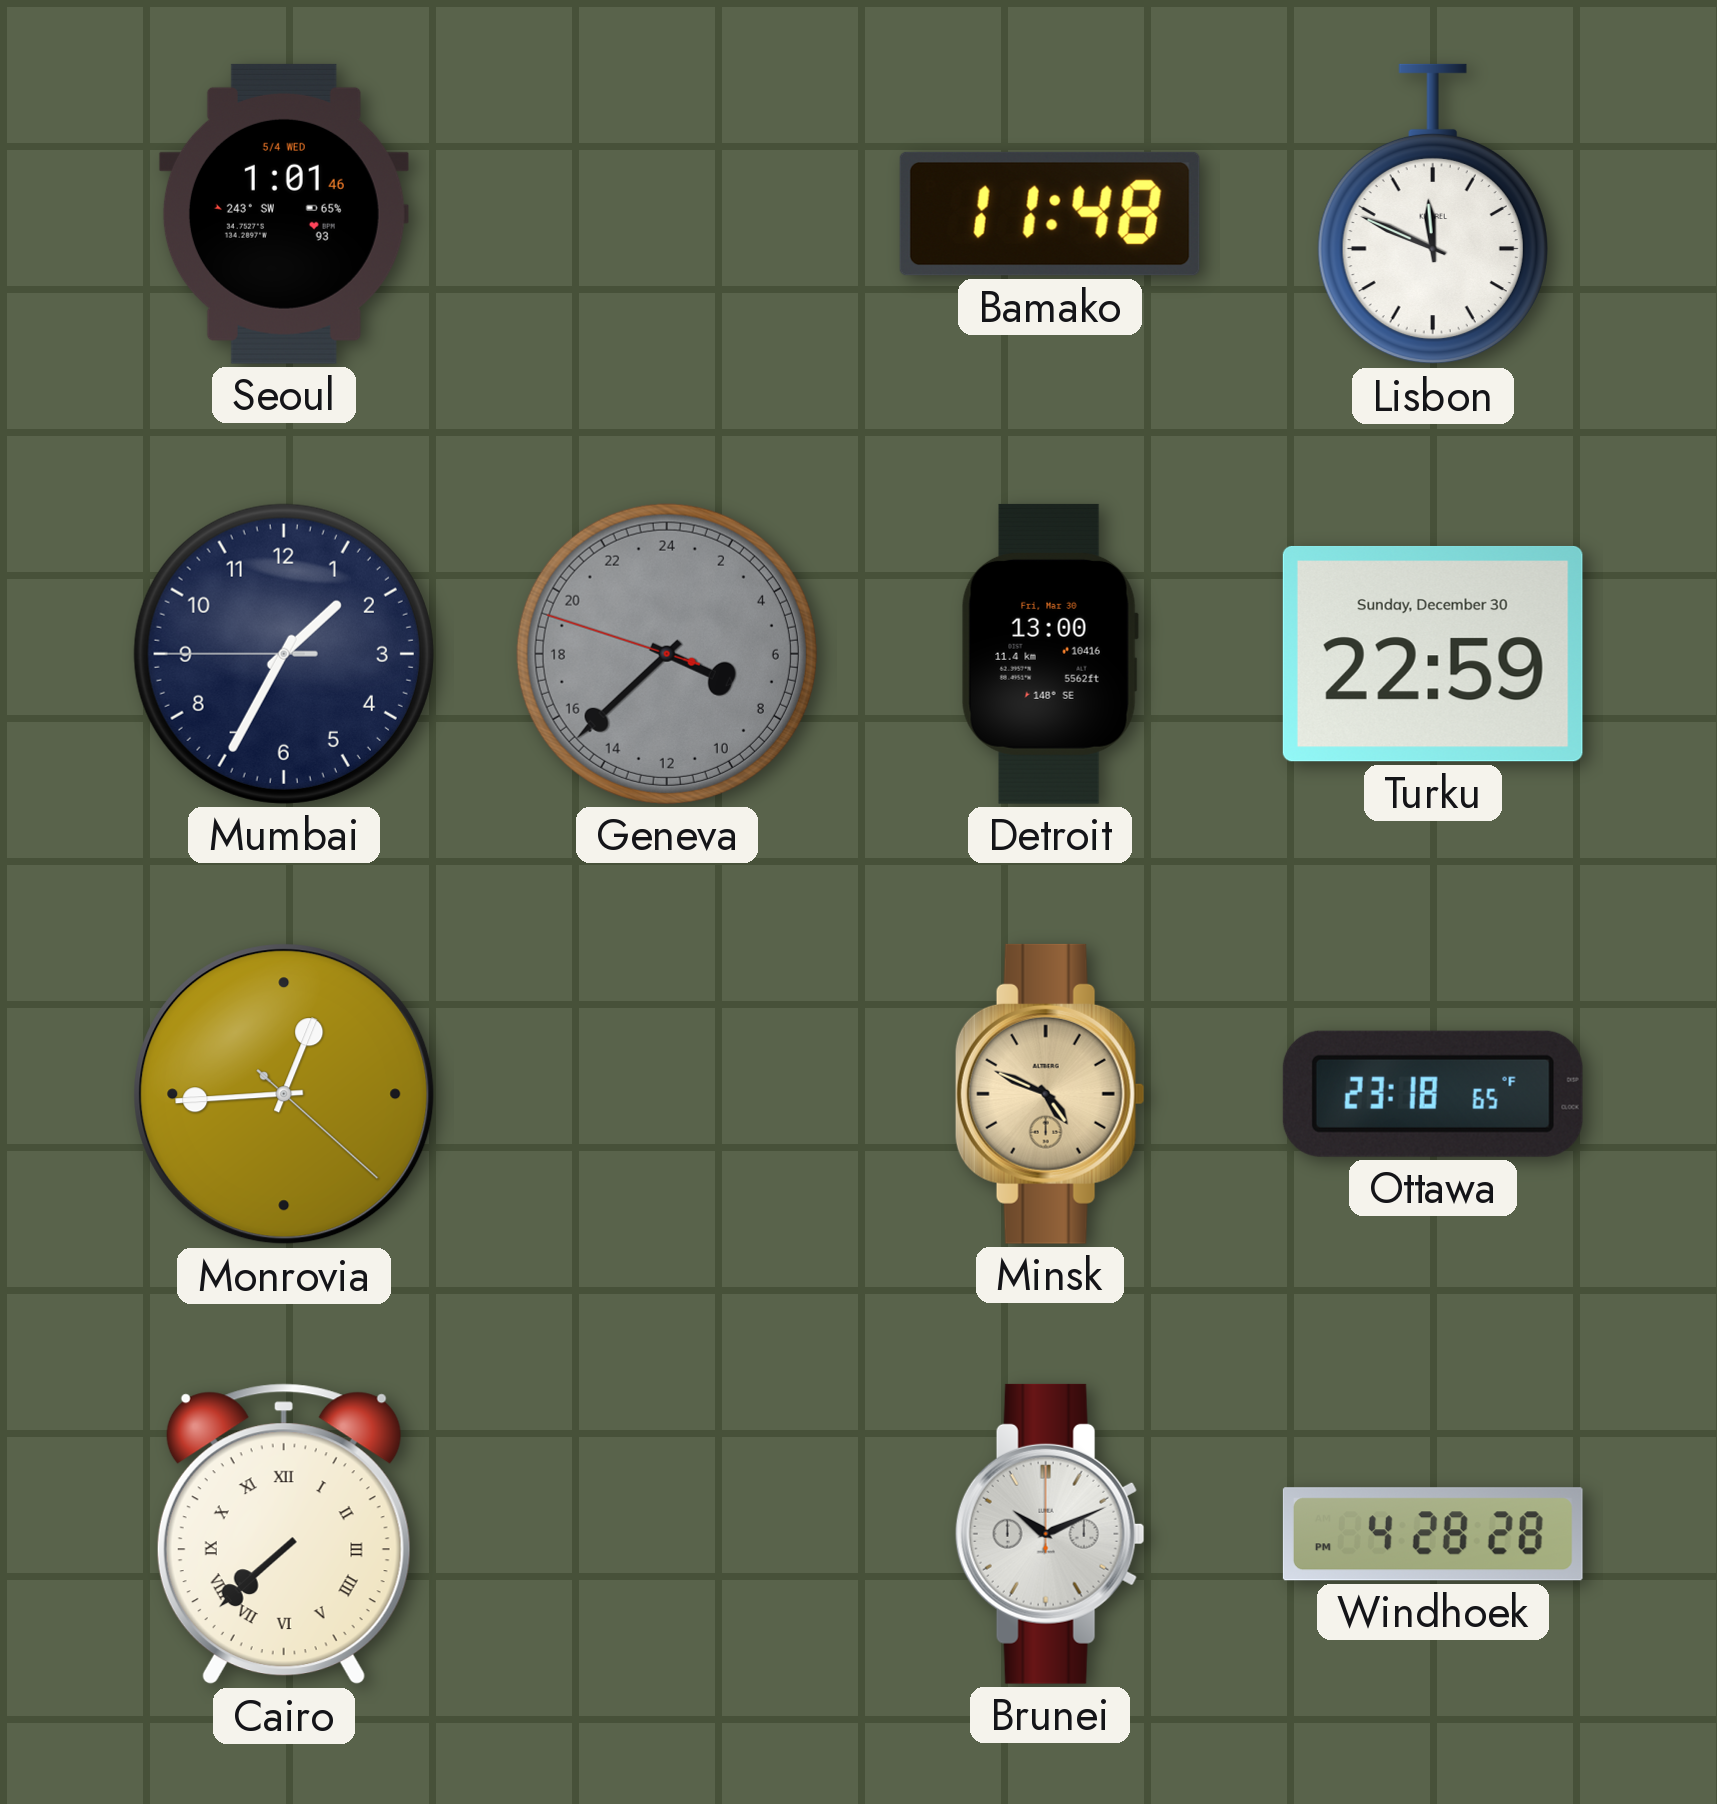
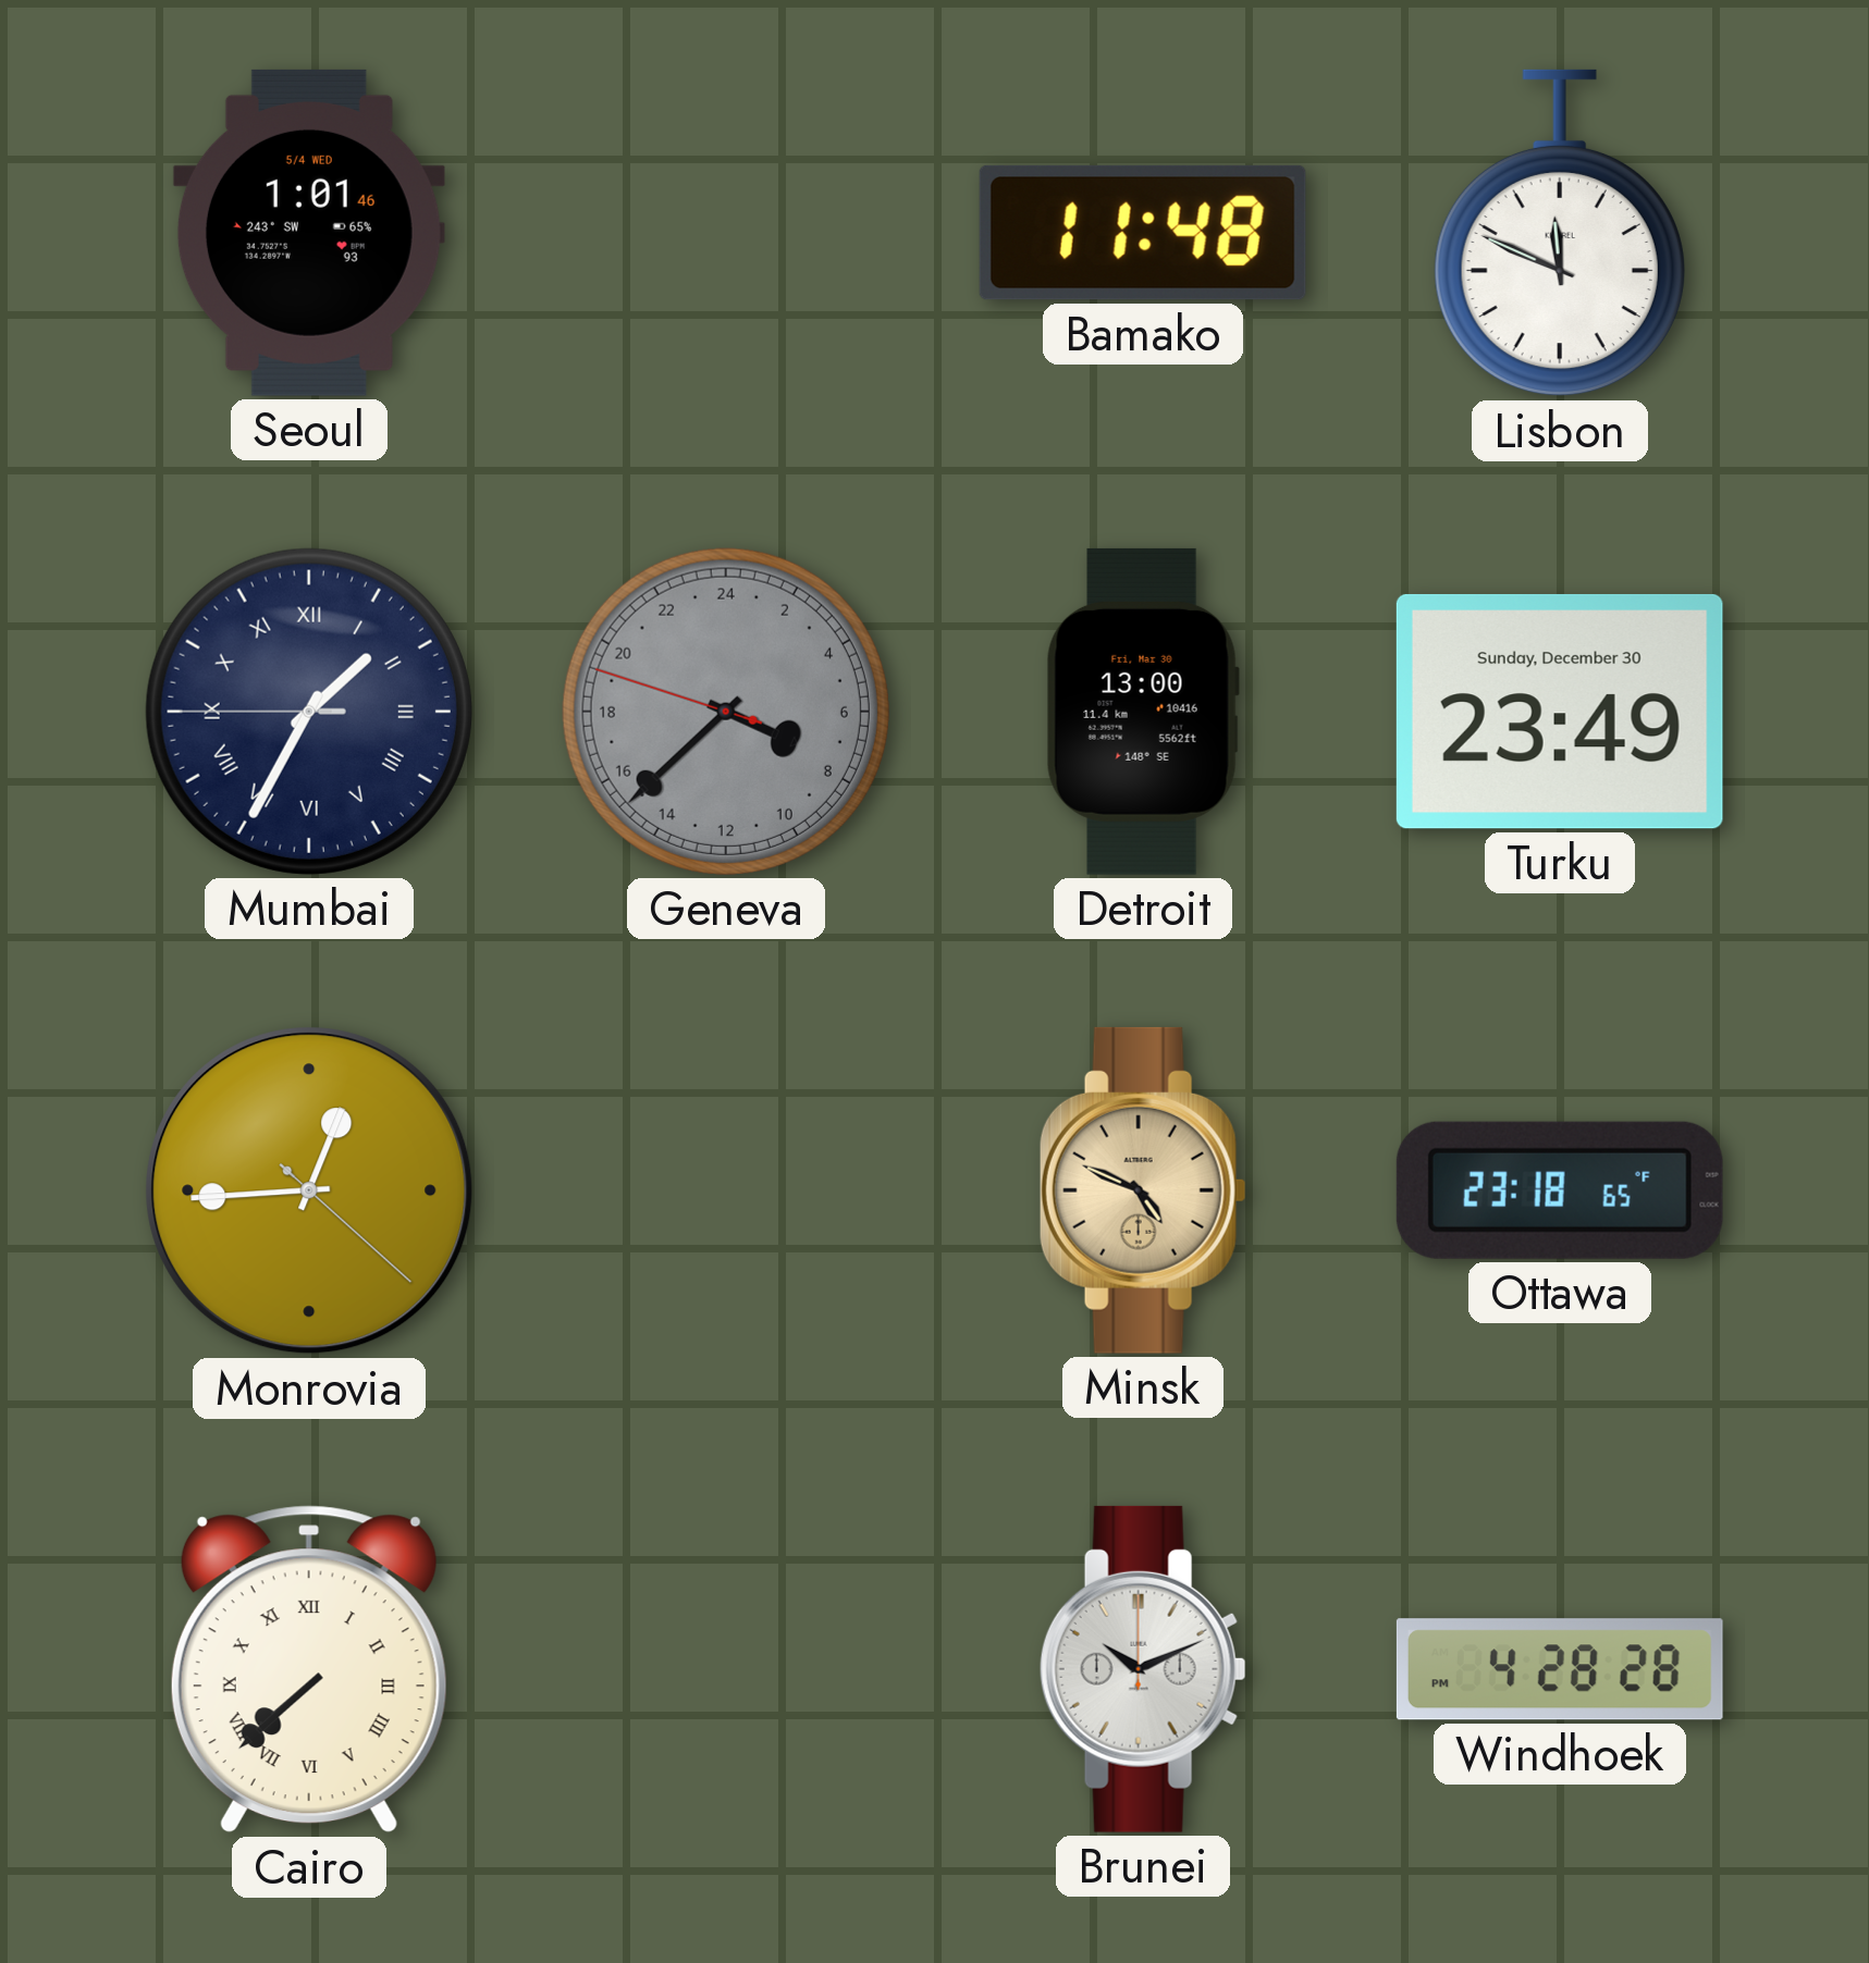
Mumbai numerals: Arabic -> Roman
Turku: 22:59 -> 23:49
